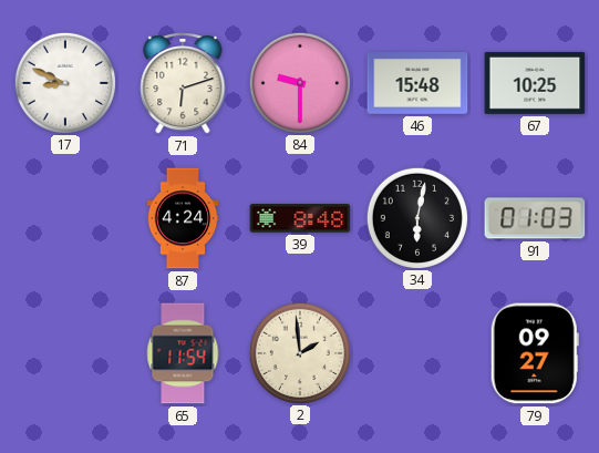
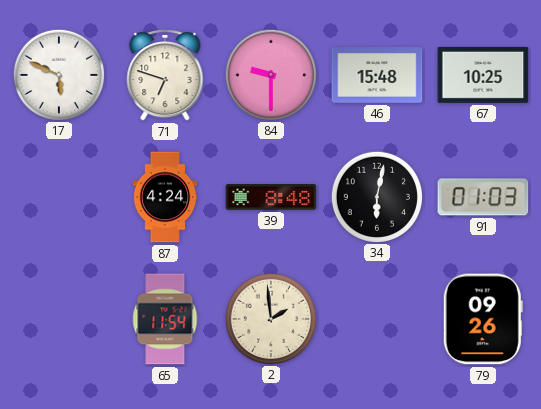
17: 8:49 -> 5:49
71: 6:12 -> 6:48
79: 09:27 -> 09:26
